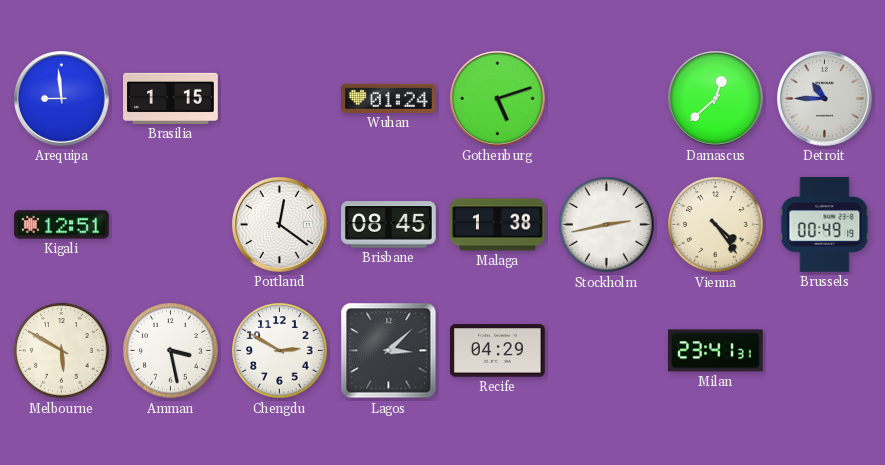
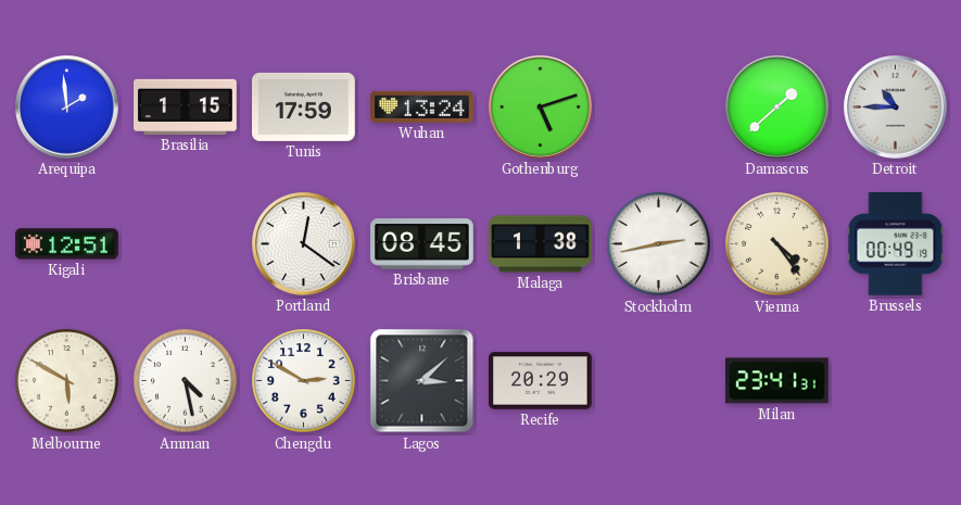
Arequipa: 8:59 -> 1:59
Tunis: none -> 17:59
Wuhan: 01:24 -> 13:24
Damascus: 12:38 -> 1:38
Amman: 3:28 -> 4:28
Recife: 04:29 -> 20:29
